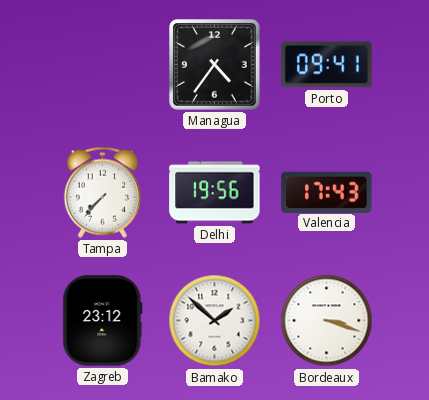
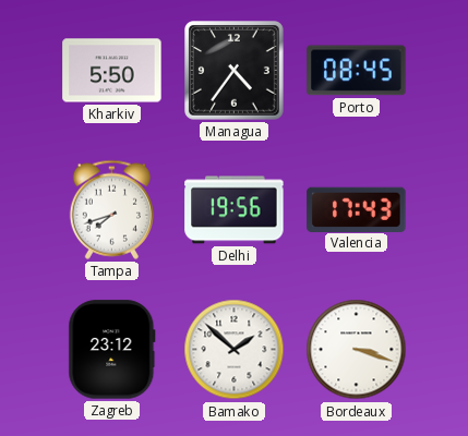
Kharkiv: none -> 5:50
Porto: 09:41 -> 08:45
Tampa: 7:37 -> 7:42
